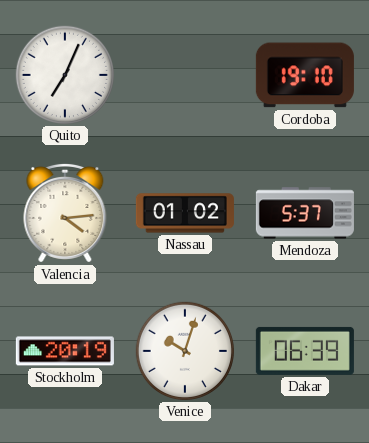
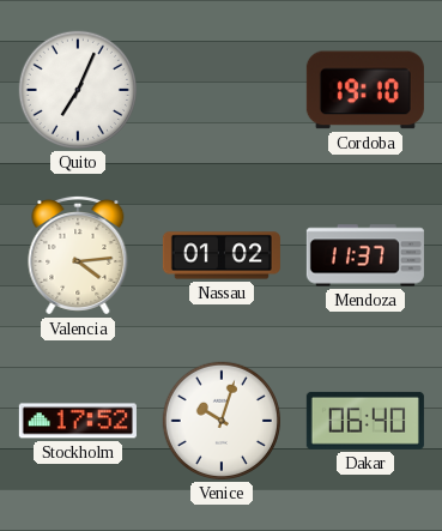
Mendoza: 5:37 -> 11:37
Stockholm: 20:19 -> 17:52
Dakar: 06:39 -> 06:40
